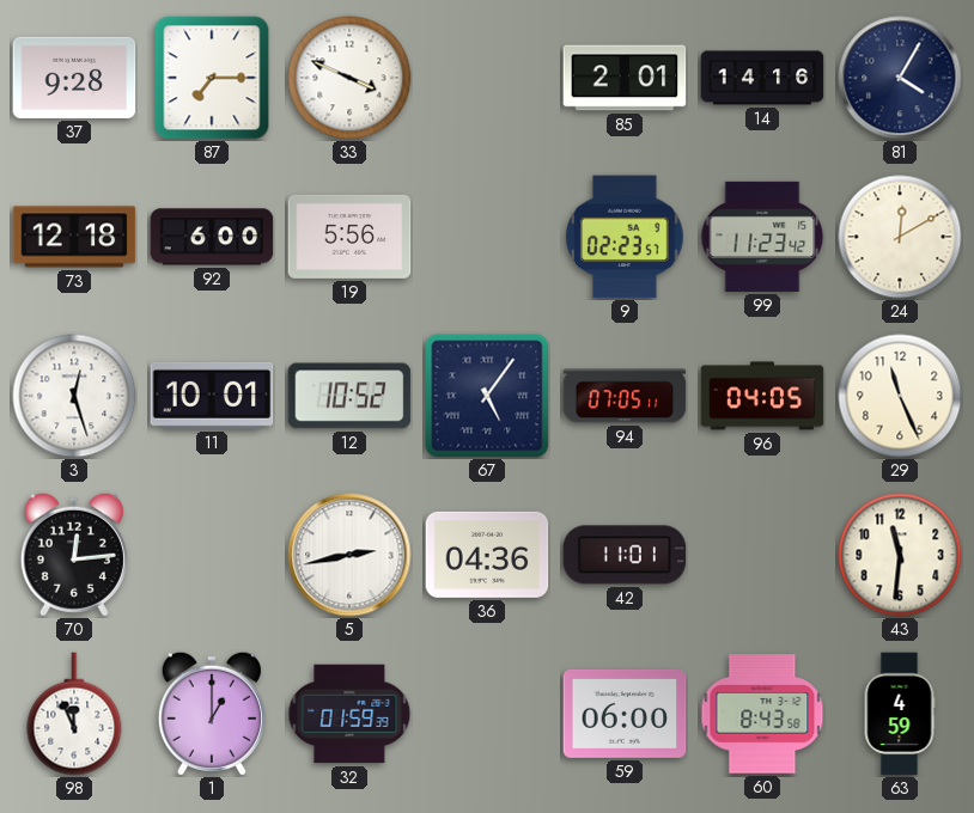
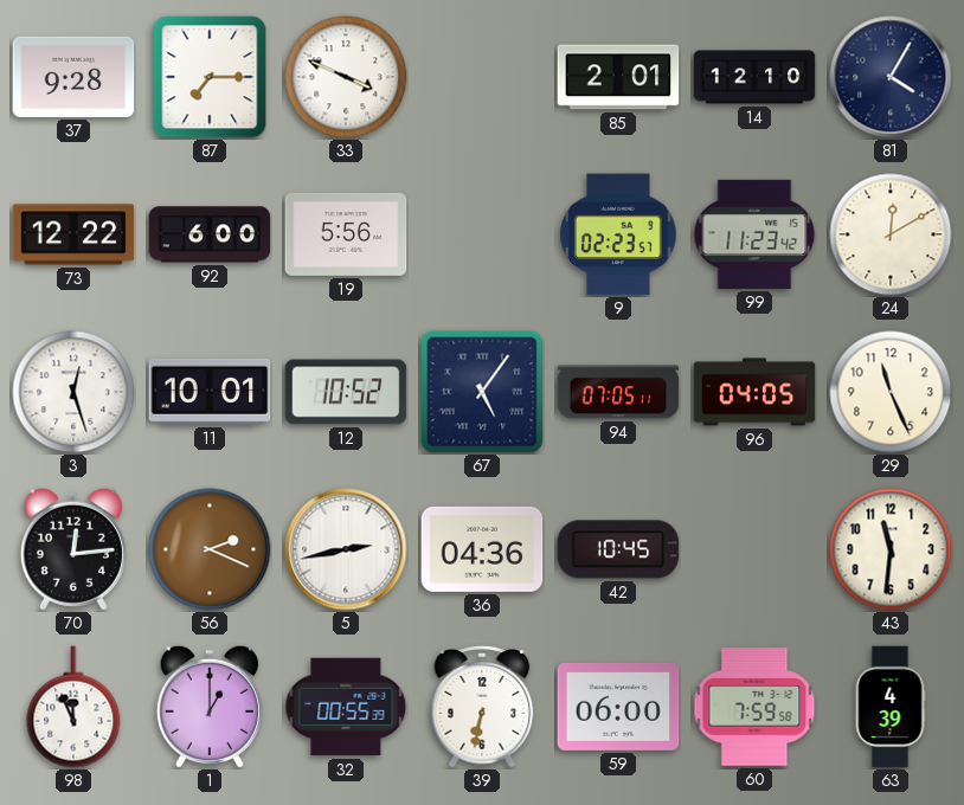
14: 14:16 -> 12:10
73: 12:18 -> 12:22
56: none -> 2:19
42: 11:01 -> 10:45
32: 01:59 -> 00:55
39: none -> 6:32
60: 8:43 -> 7:59
63: 4:59 -> 4:39
